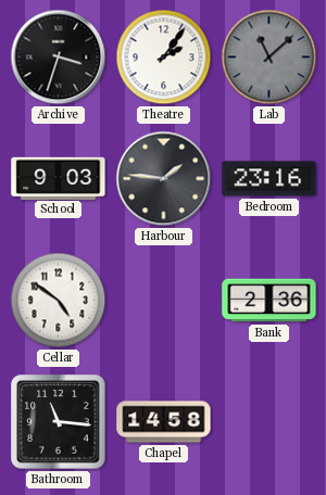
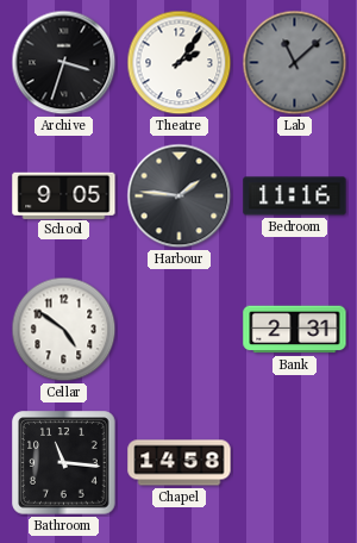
School: 9:03 -> 9:05
Bedroom: 23:16 -> 11:16
Bank: 2:36 -> 2:31
